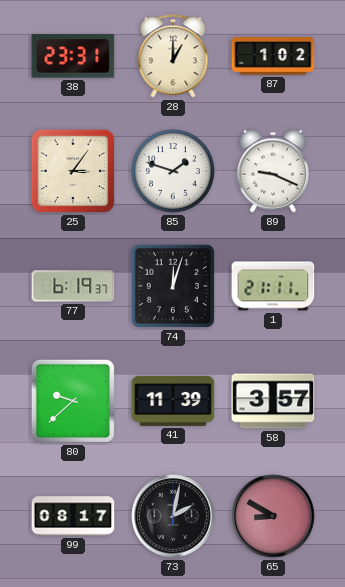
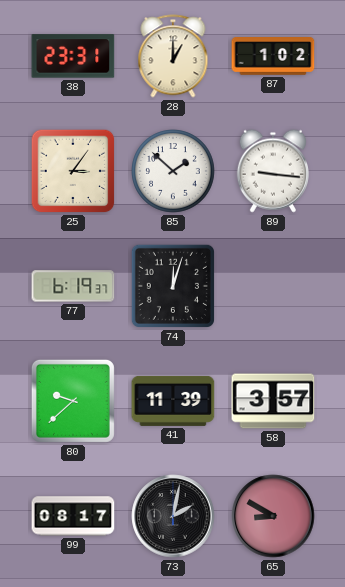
85: 1:48 -> 1:52
89: 9:19 -> 9:16
1: 21:11 -> none
